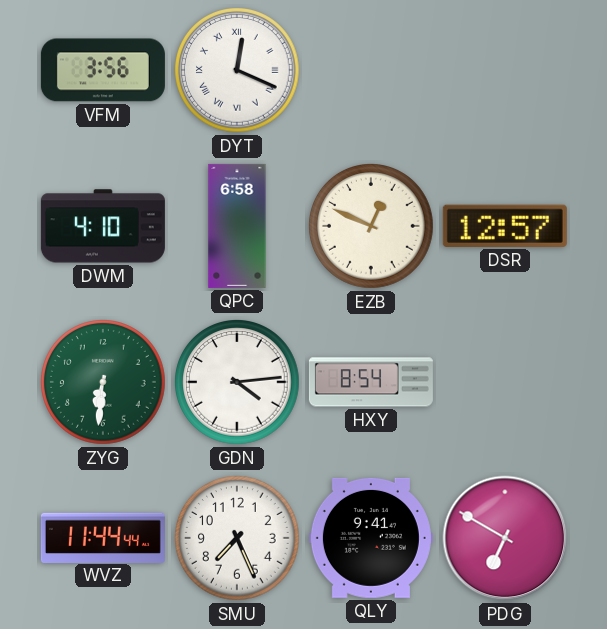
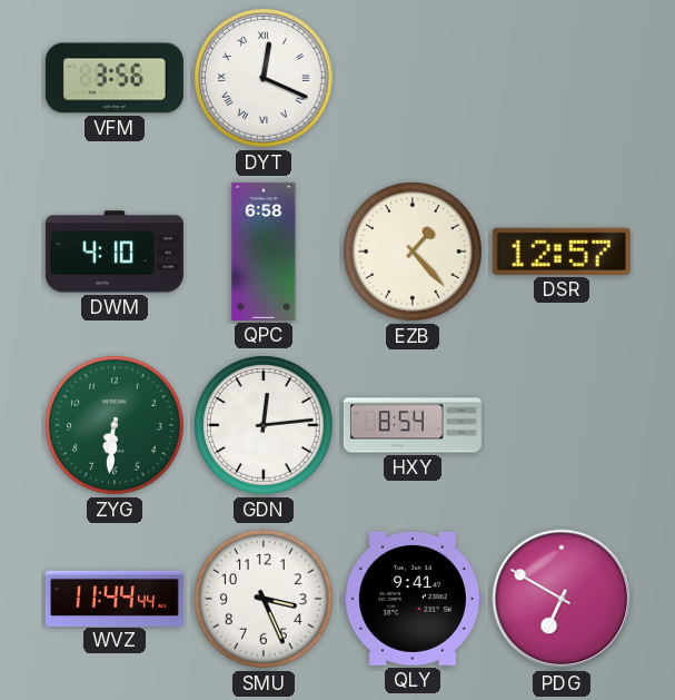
EZB: 12:49 -> 1:23
GDN: 4:14 -> 12:14
SMU: 7:26 -> 3:26
